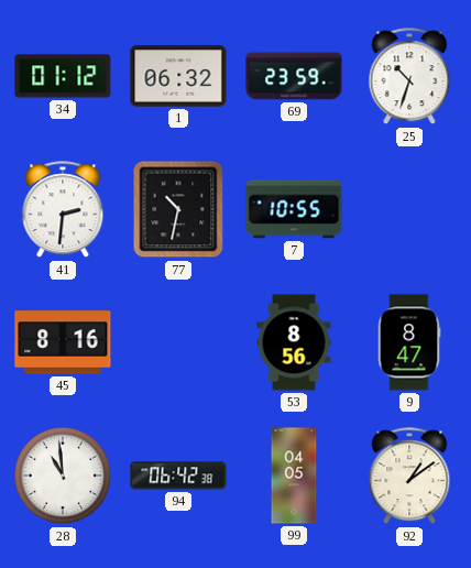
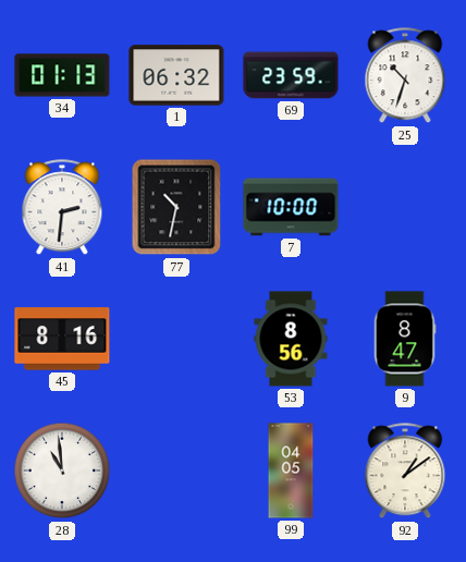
34: 01:12 -> 01:13
7: 10:55 -> 10:00
94: 06:42 -> none
